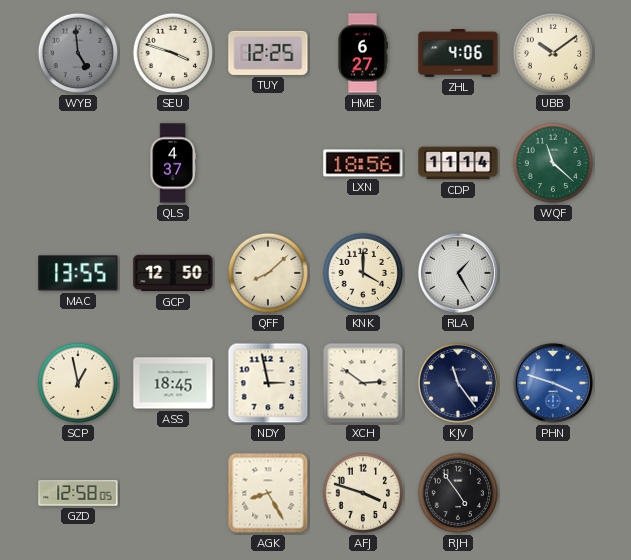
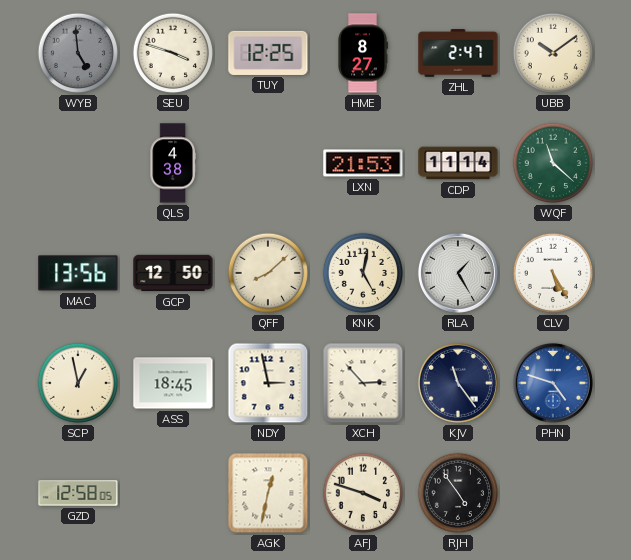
HME: 6:27 -> 8:27
ZHL: 4:06 -> 2:47
QLS: 4:37 -> 4:38
LXN: 18:56 -> 21:53
MAC: 13:55 -> 13:56
KNK: 4:00 -> 5:02
CLV: none -> 5:25
XCH: 2:51 -> 2:53
PHN: 3:48 -> 4:48
AGK: 8:25 -> 12:32
